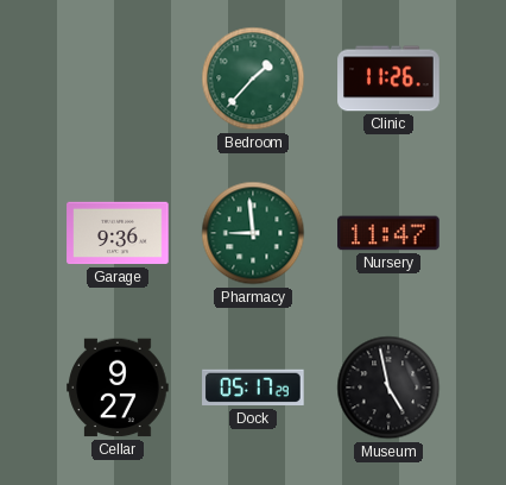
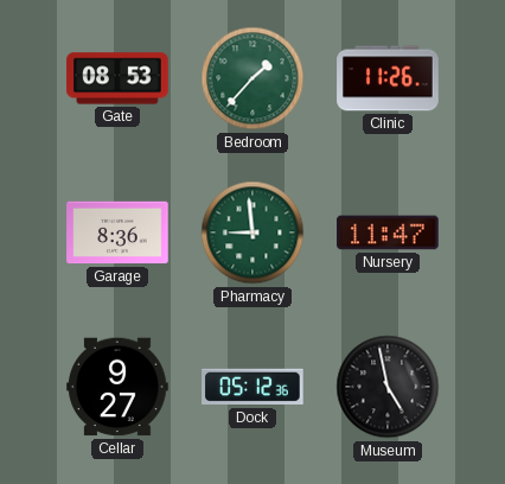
Gate: none -> 08:53
Garage: 9:36 -> 8:36
Dock: 05:17 -> 05:12
